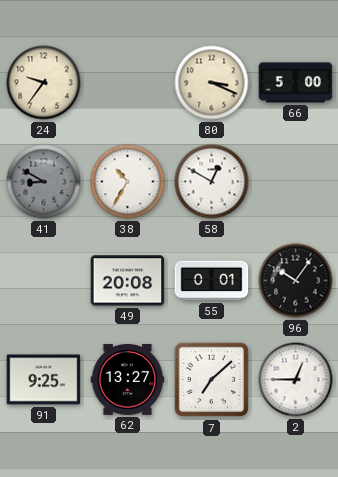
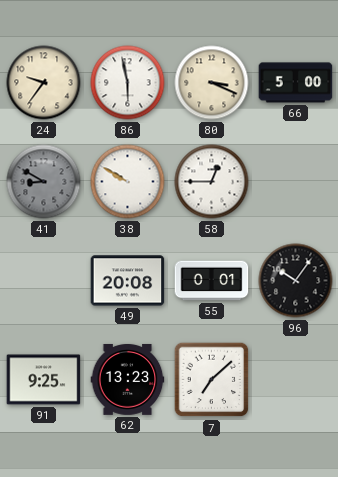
86: none -> 5:58
38: 10:35 -> 9:50
58: 12:50 -> 12:45
62: 13:27 -> 13:23
2: 12:45 -> none
